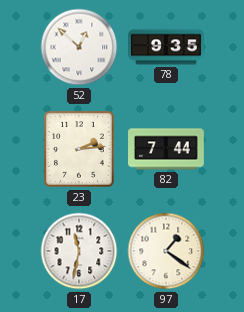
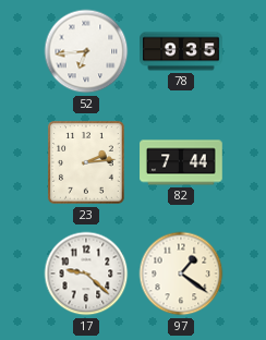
52: 12:52 -> 6:44
17: 11:32 -> 9:22
